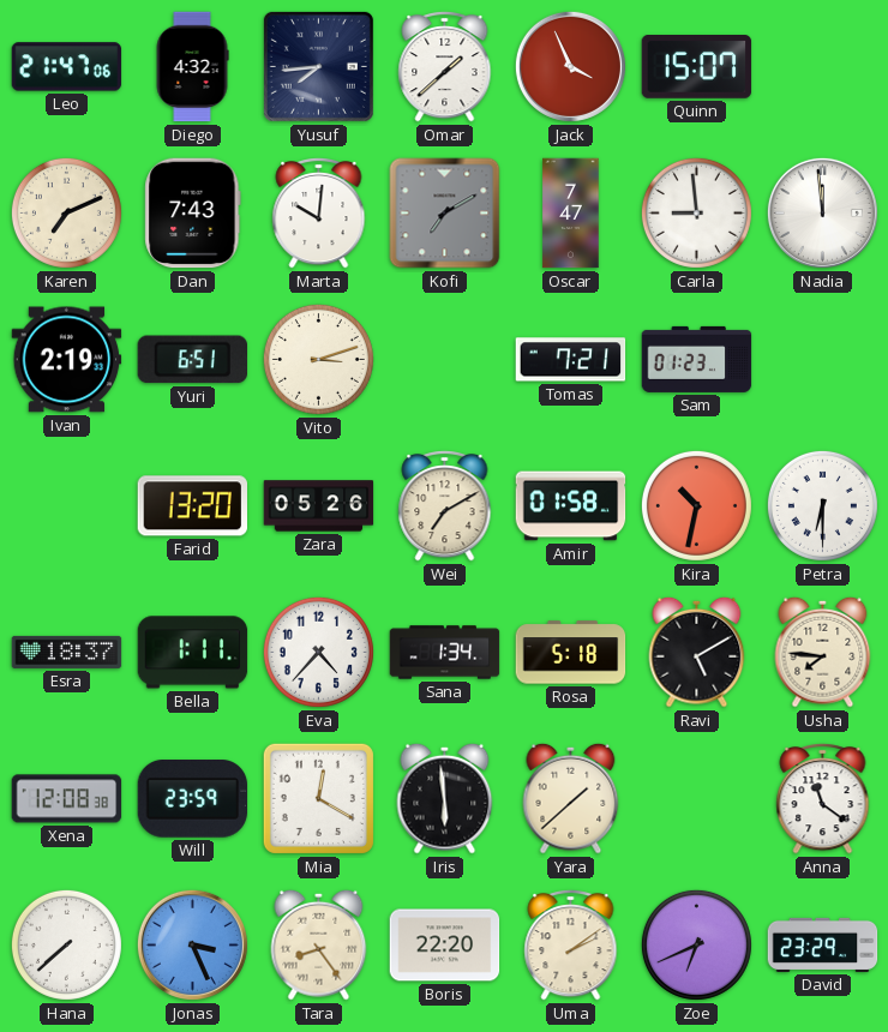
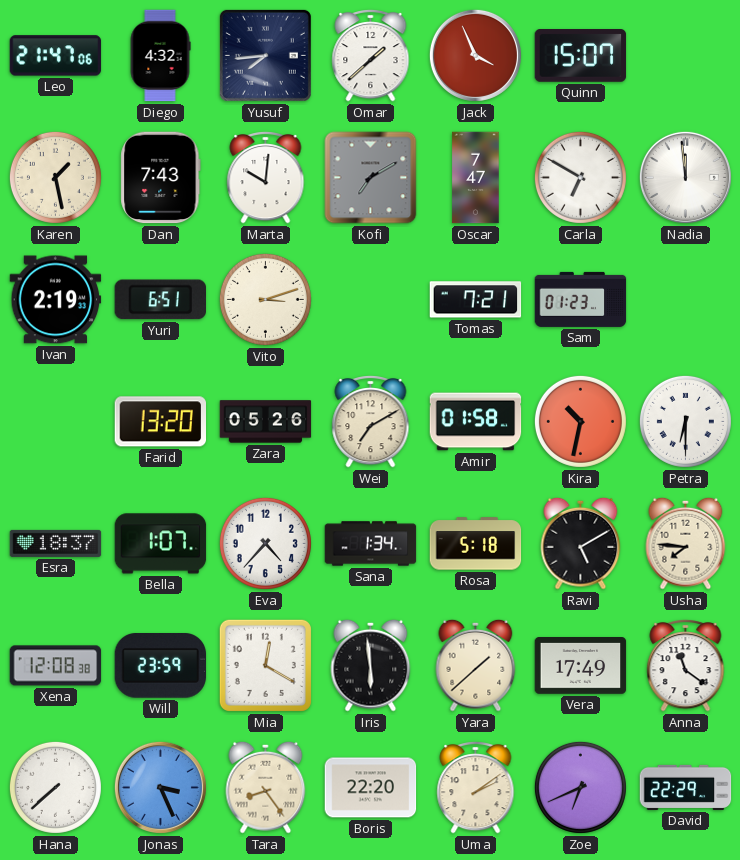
Karen: 7:11 -> 1:28
Carla: 8:59 -> 6:50
Bella: 1:11 -> 1:07
Vera: none -> 17:49
David: 23:29 -> 22:29
